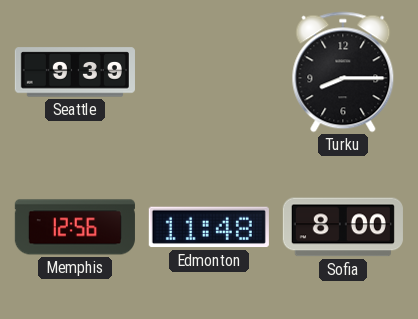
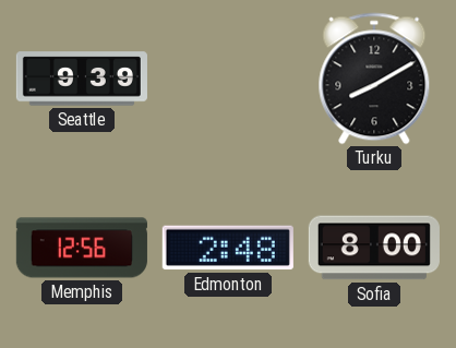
Turku: 8:15 -> 8:10
Edmonton: 11:48 -> 2:48
